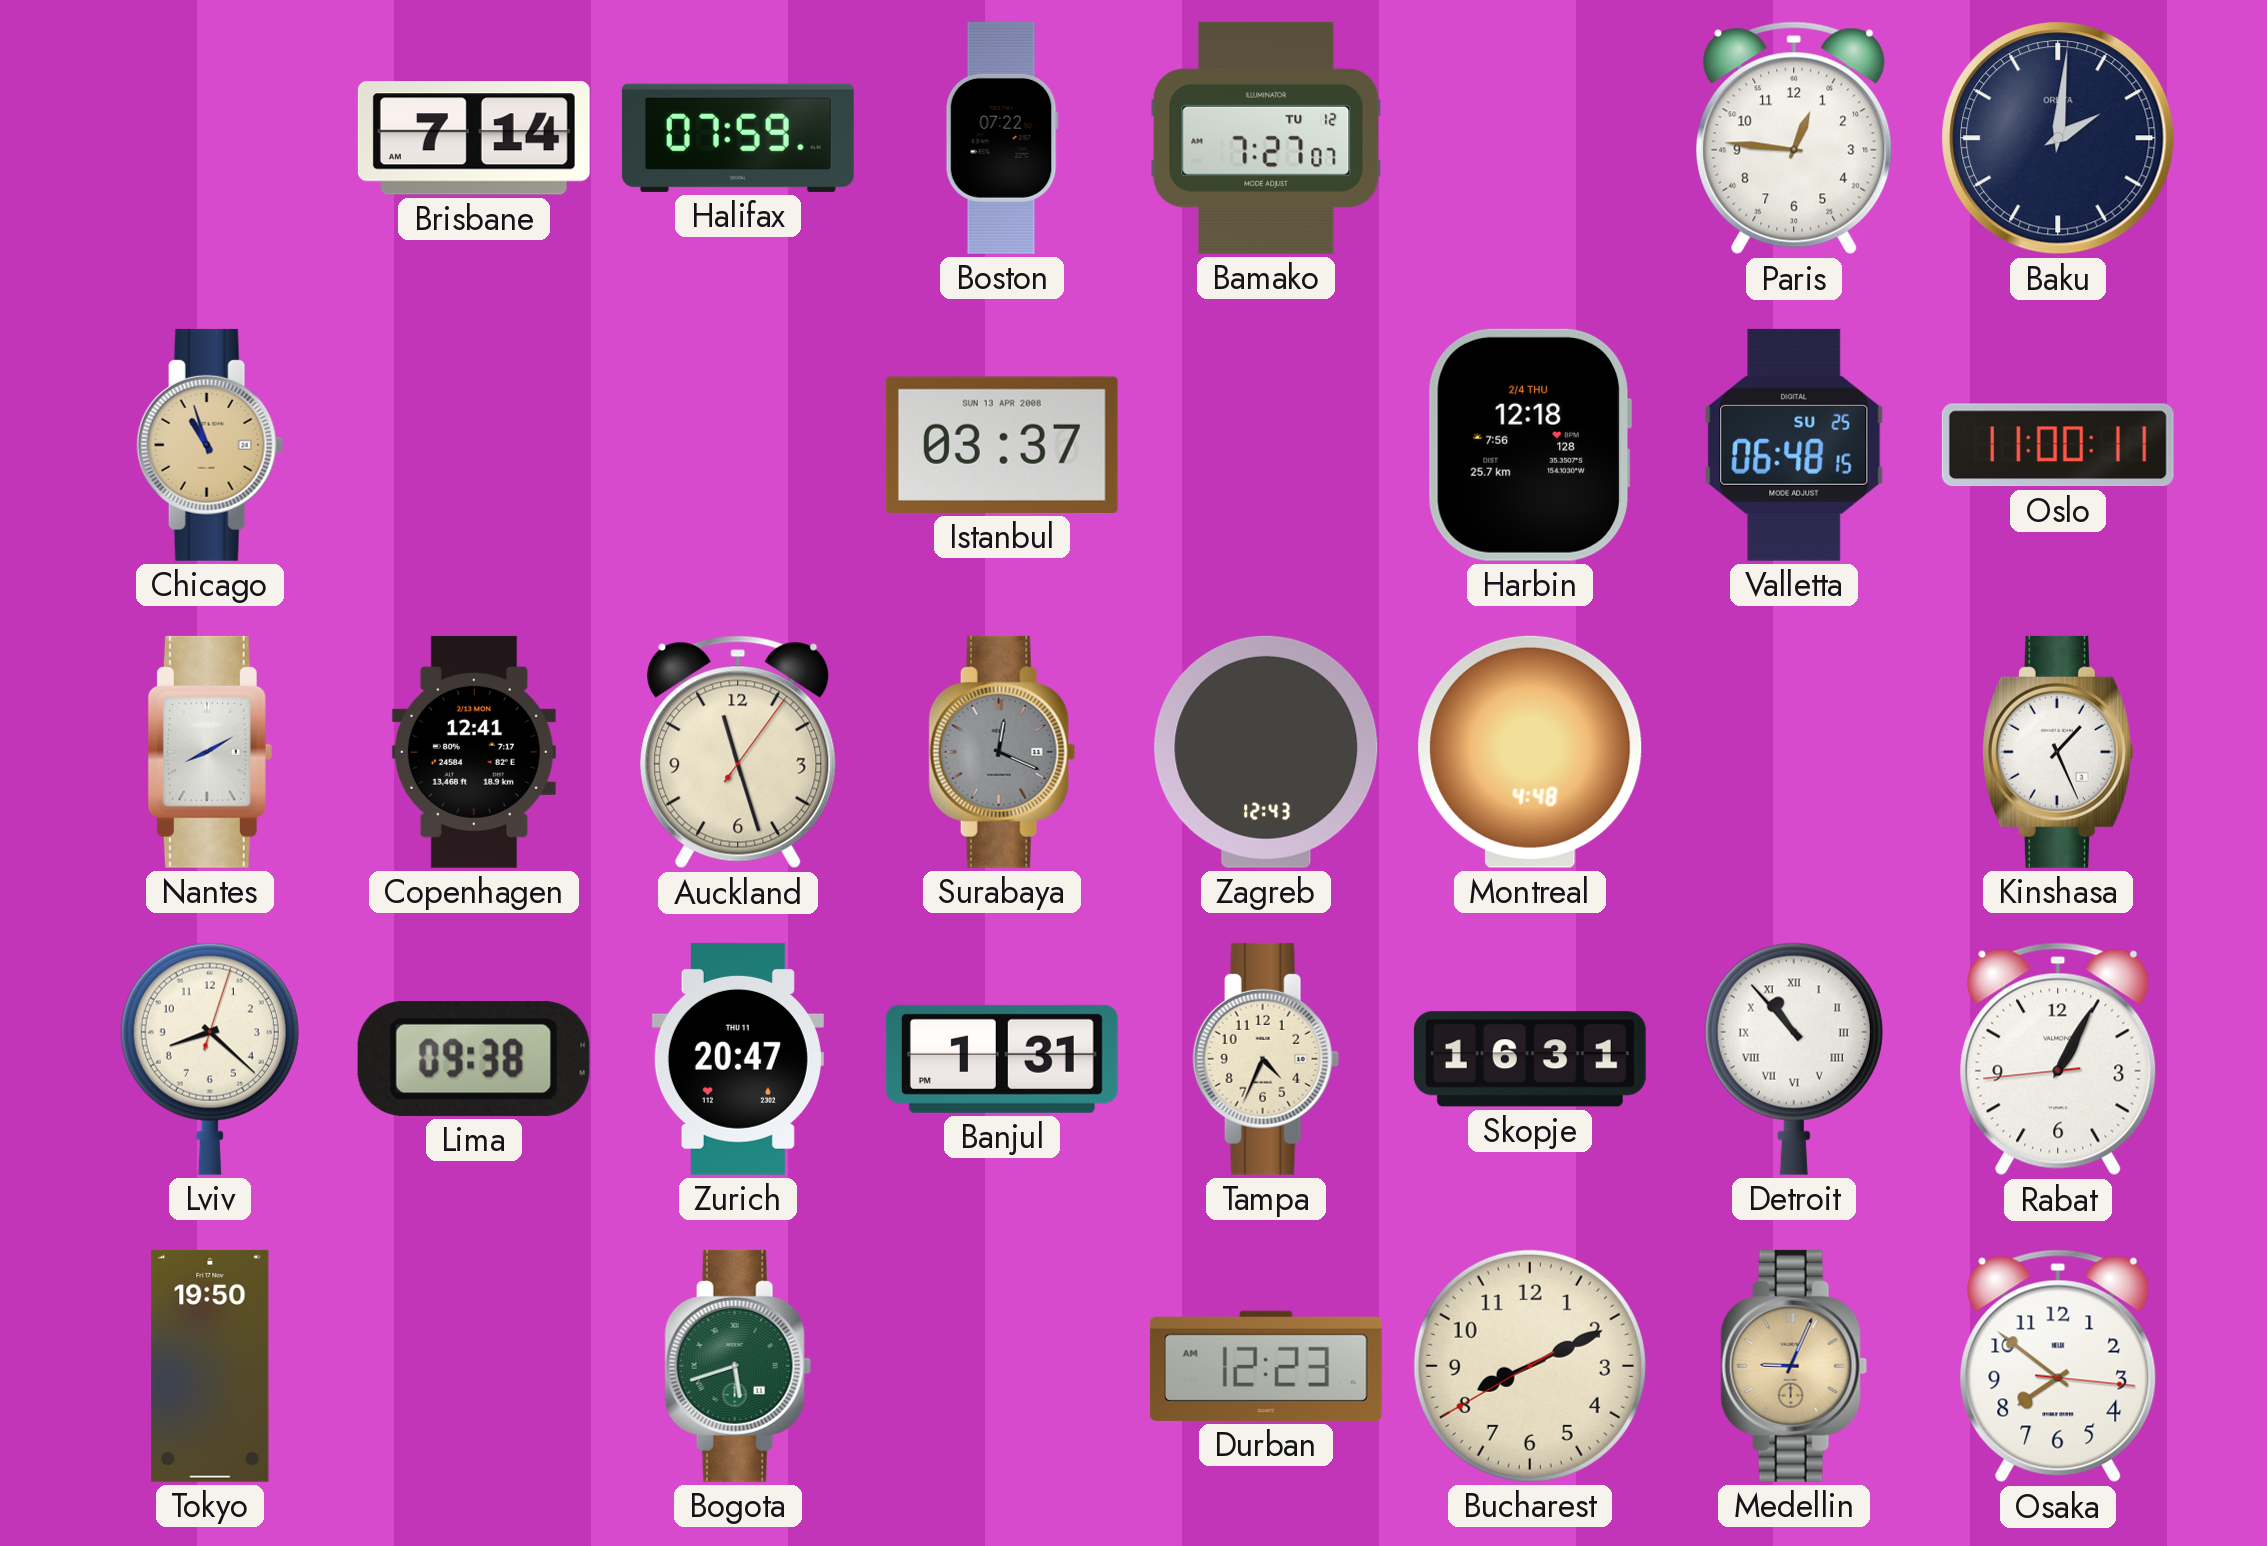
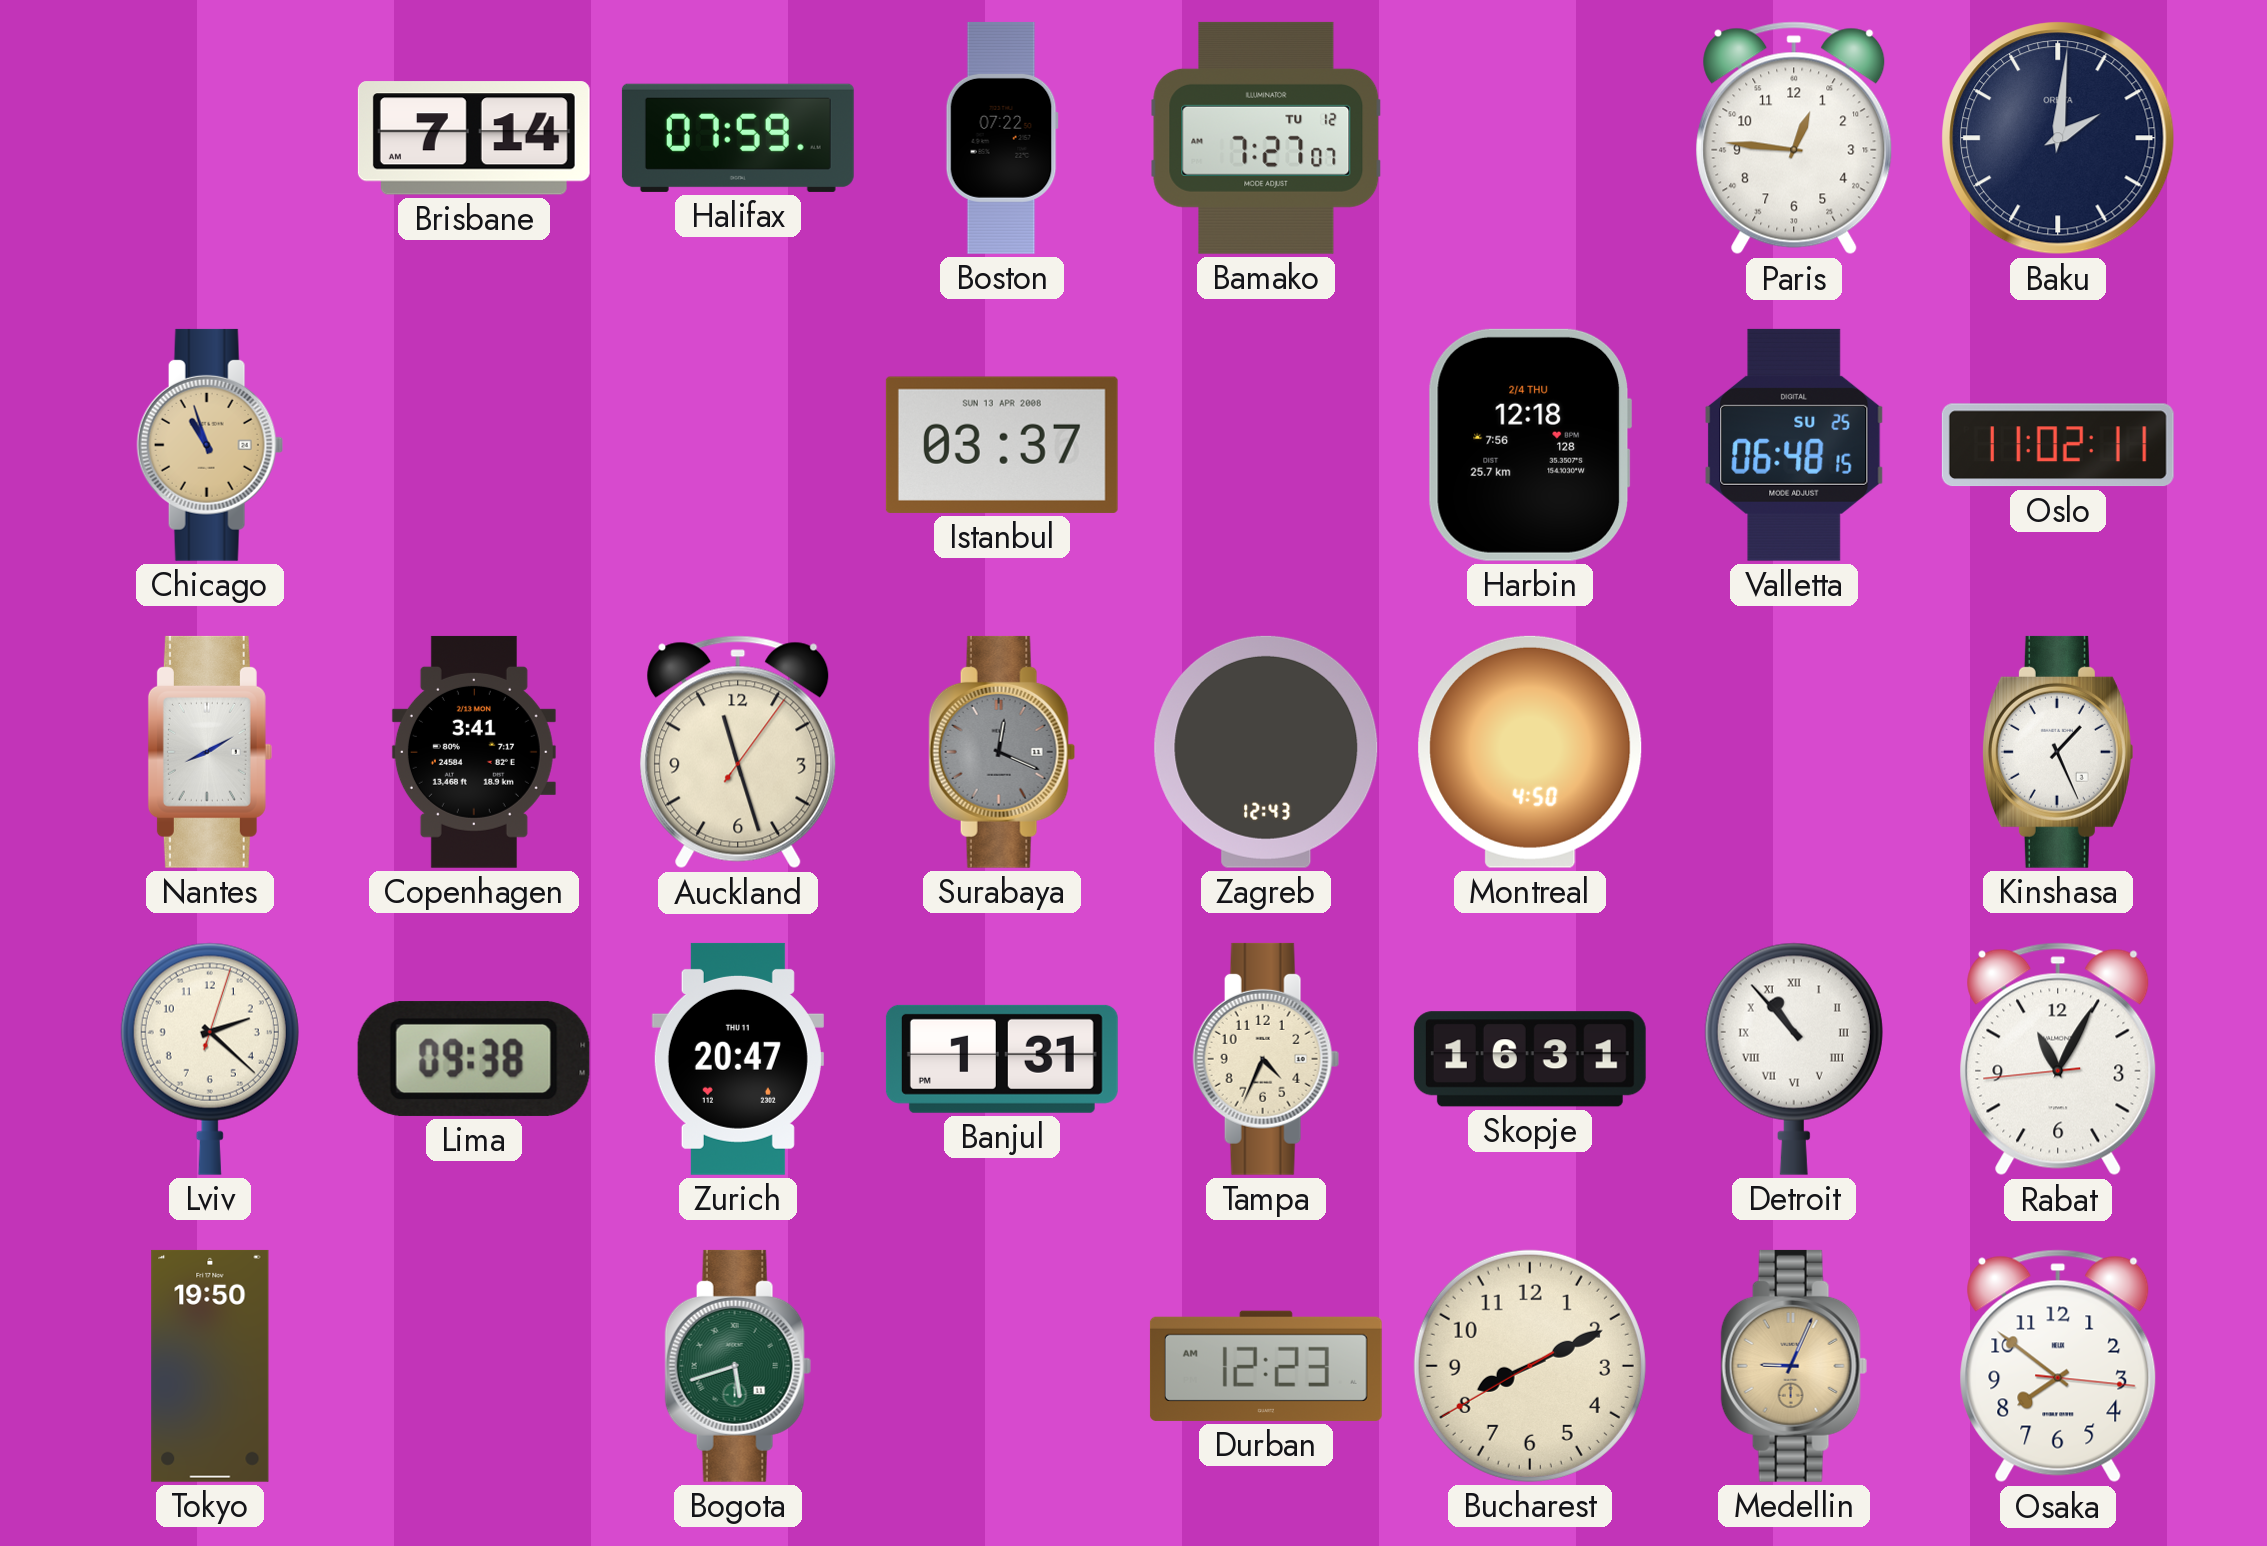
Oslo: 11:00 -> 11:02
Copenhagen: 12:41 -> 3:41
Montreal: 4:48 -> 4:50
Lviv: 8:22 -> 2:22
Rabat: 1:04 -> 11:04
